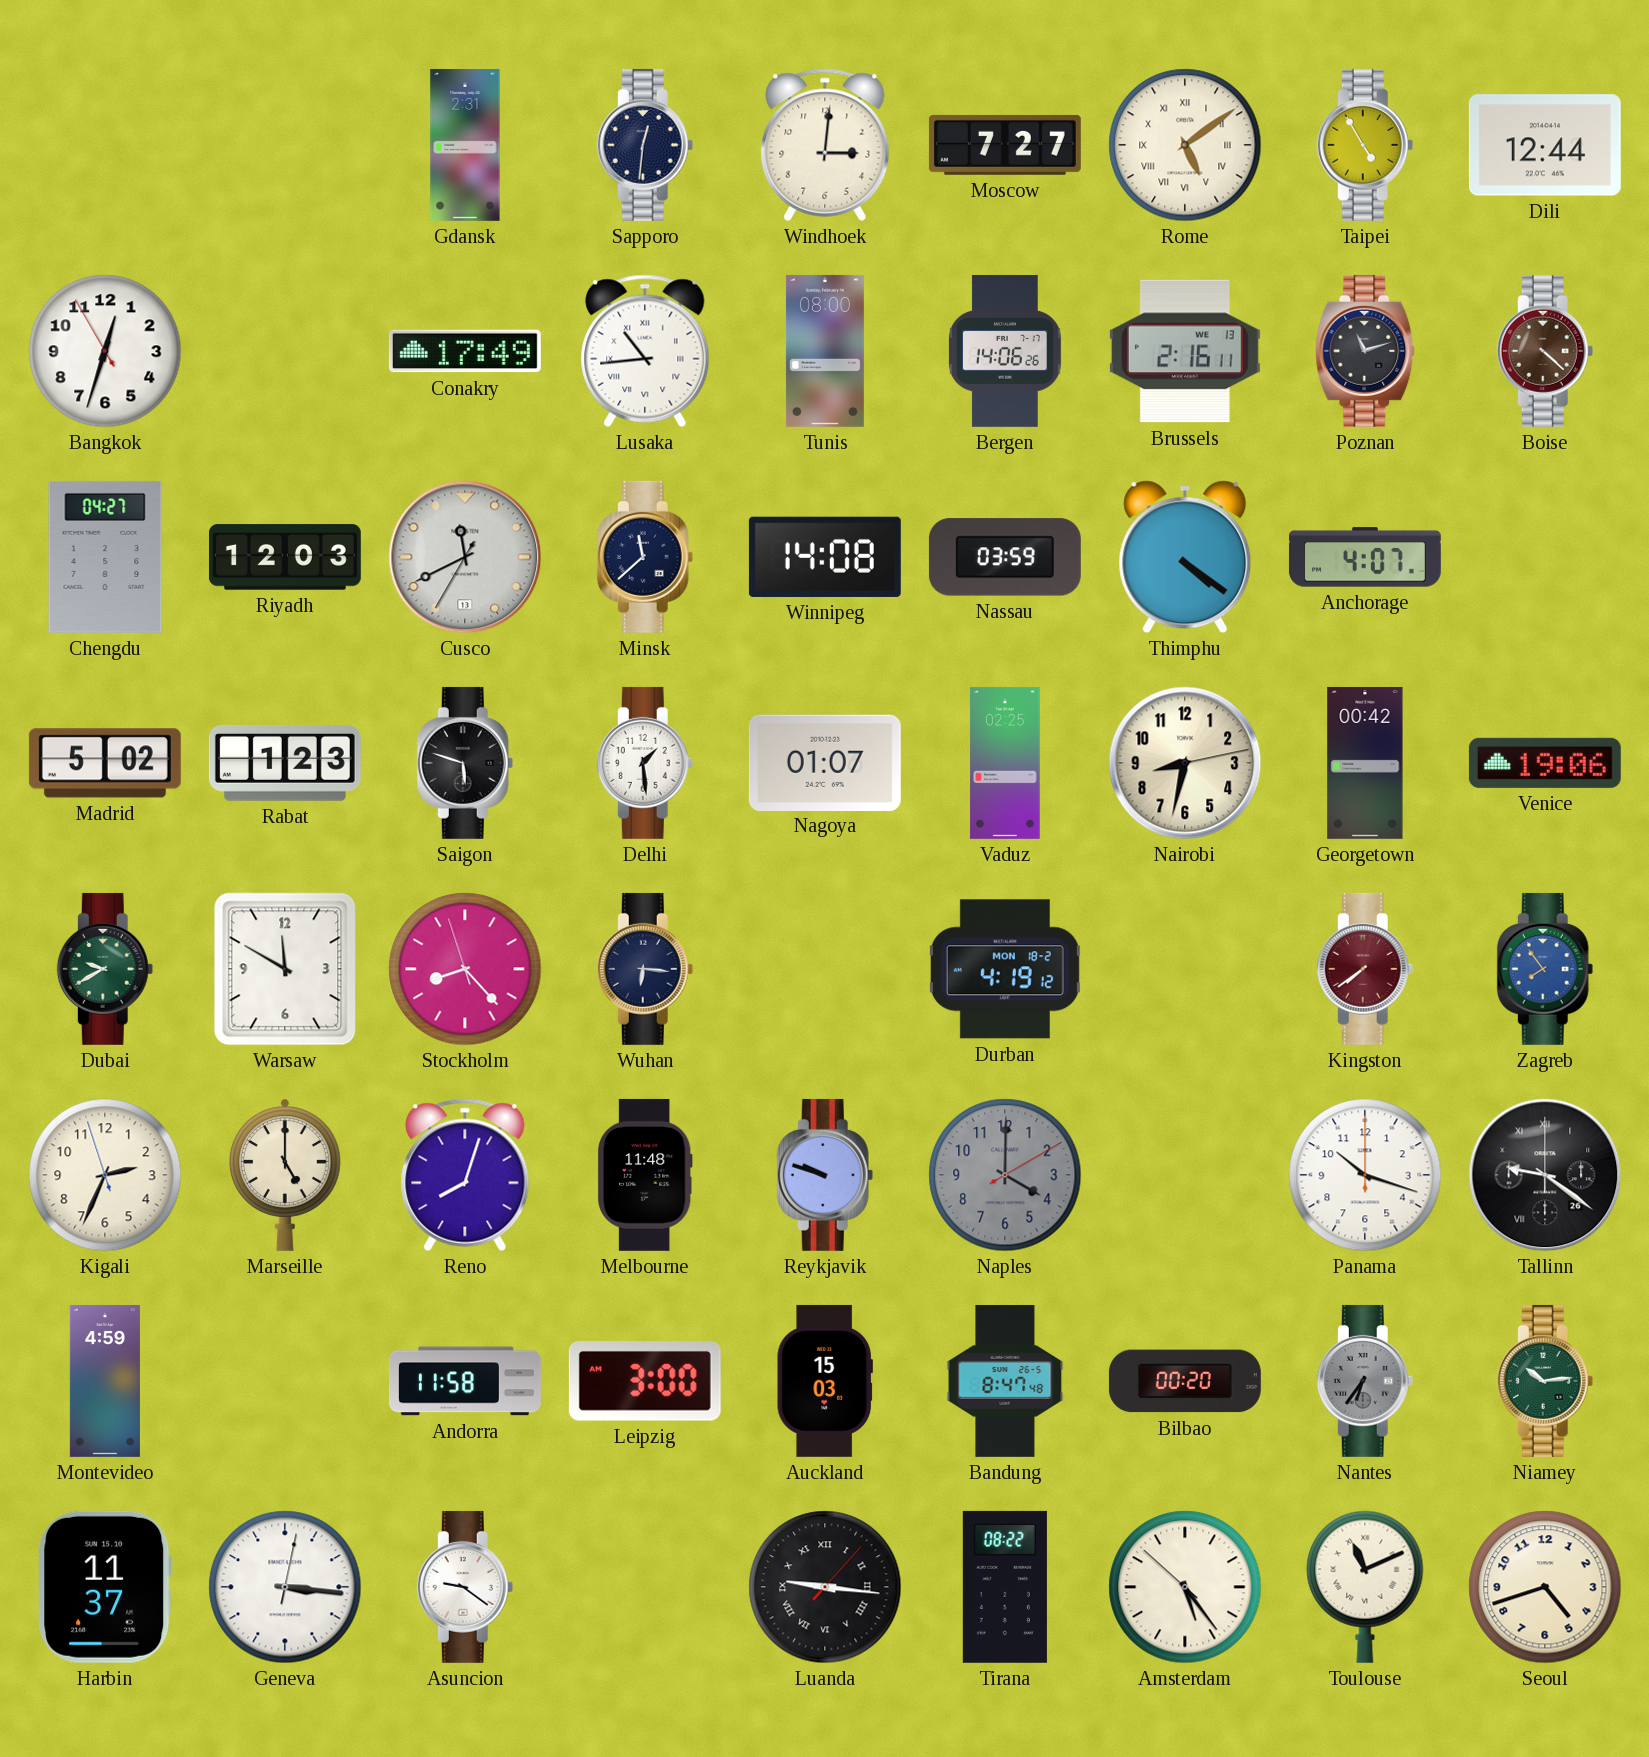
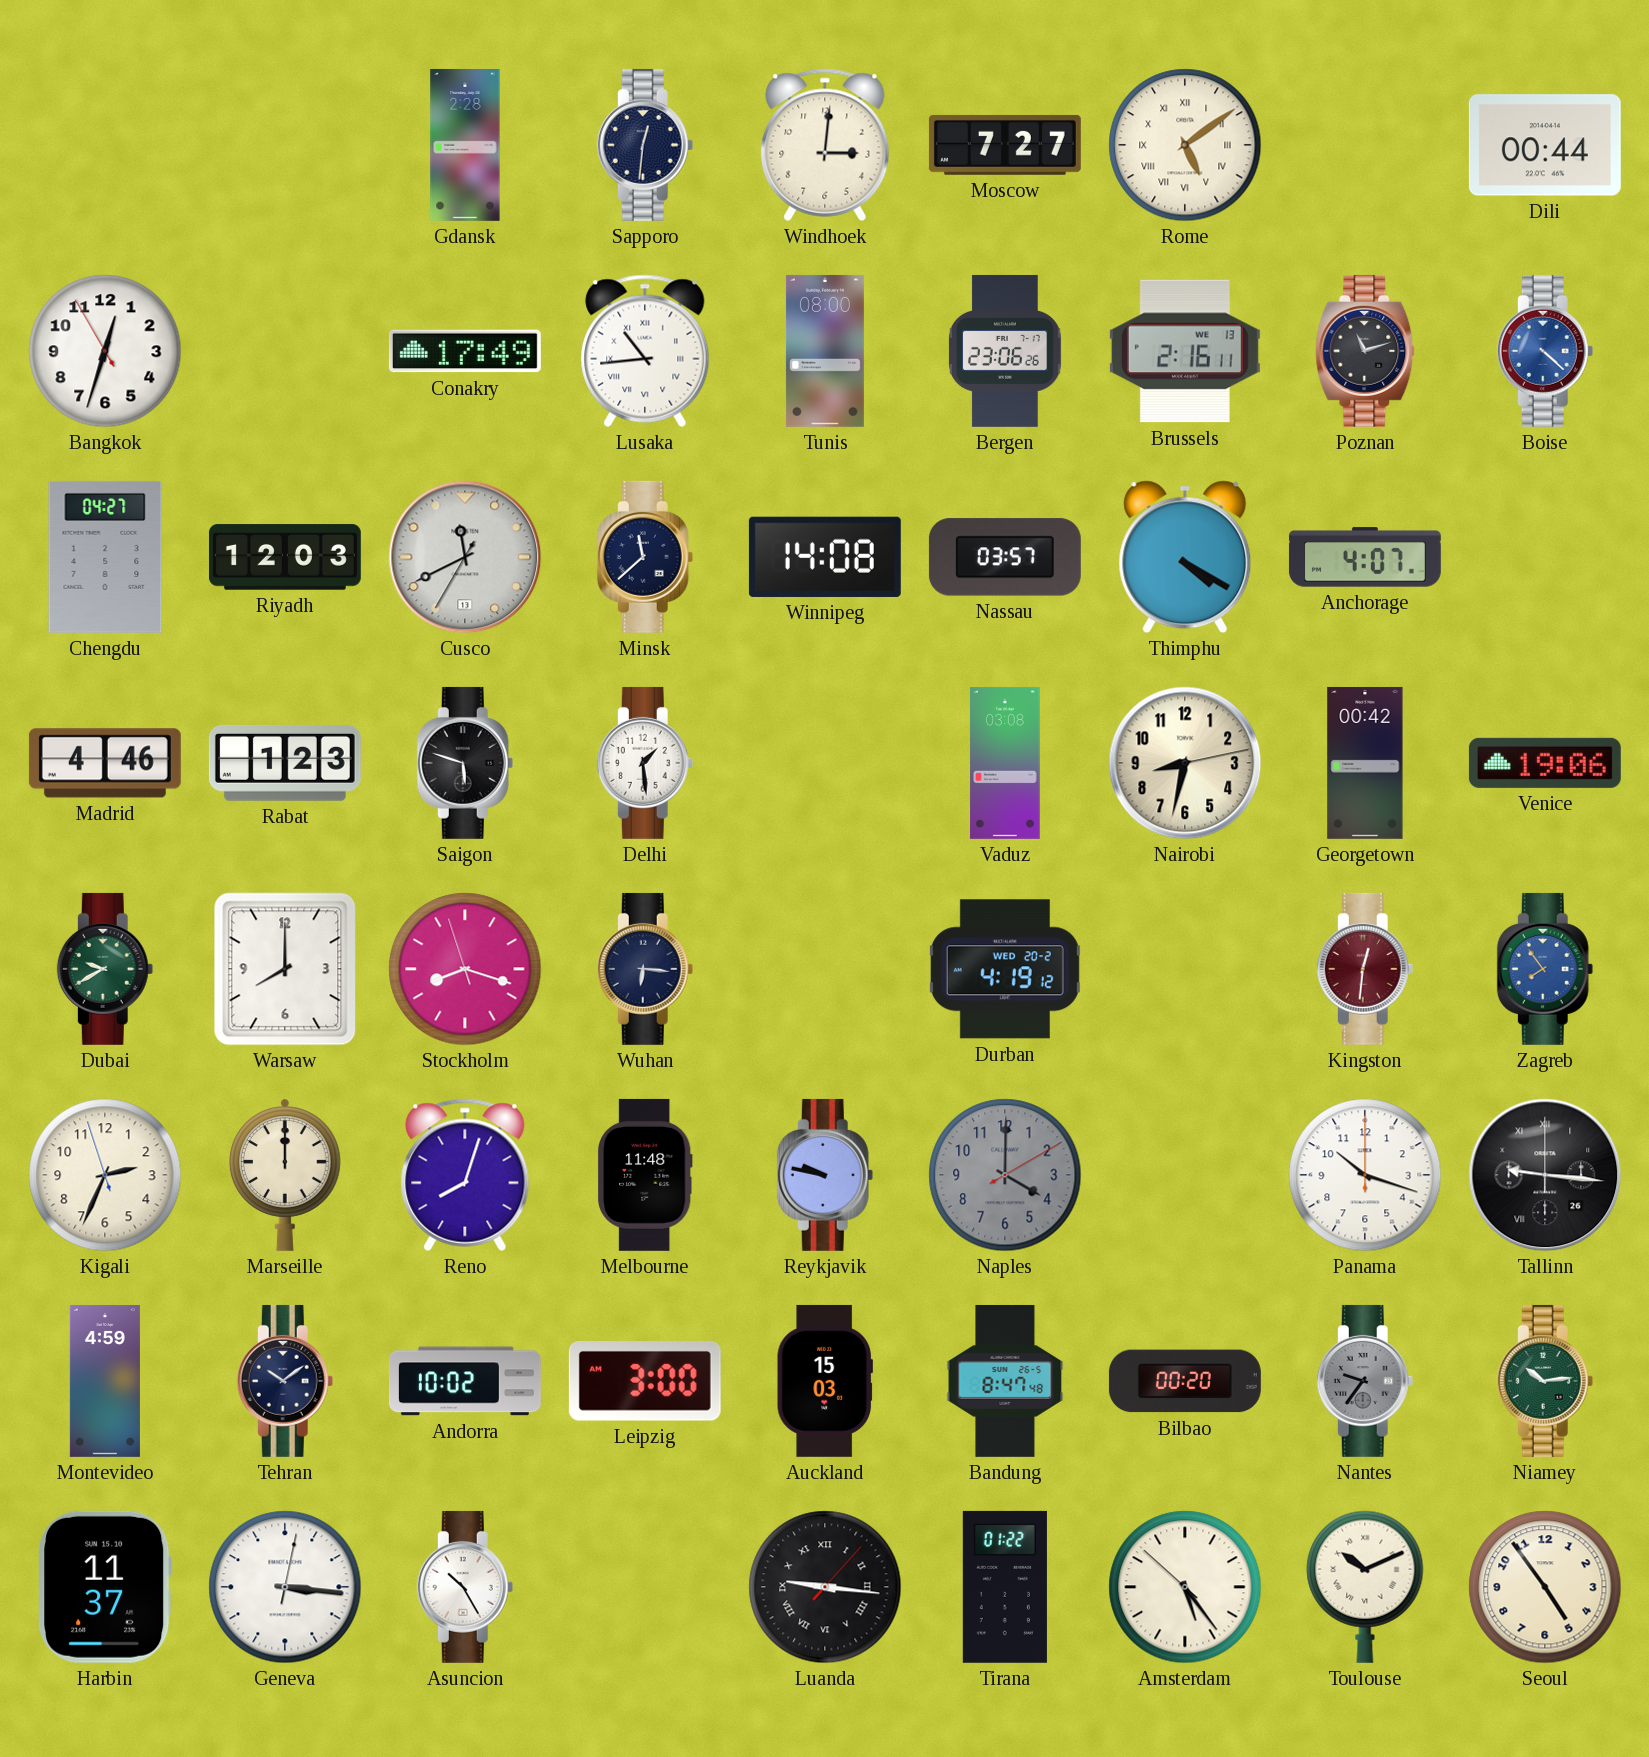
Gdansk: 2:31 -> 2:28
Taipei: 4:55 -> none
Dili: 12:44 -> 00:44
Bergen: 14:06 -> 23:06
Boise dial: brown -> blue
Nassau: 03:59 -> 03:57
Thimphu: 4:21 -> 4:20
Madrid: 5:02 -> 4:46
Nagoya: 01:07 -> none
Vaduz: 02:25 -> 03:08
Warsaw: 11:50 -> 8:00
Stockholm: 8:22 -> 8:17
Durban date: MON 18-2 -> WED 20-2
Kingston: 7:39 -> 12:31
Marseille: 5:00 -> 12:00
Reykjavik: 9:48 -> 9:47
Tallinn: 9:21 -> 9:16
Tehran: none -> 10:09
Andorra: 11:58 -> 10:02
Nantes: 6:36 -> 9:36
Asuncion: 9:21 -> 10:25
Tirana: 08:22 -> 01:22
Toulouse: 11:11 -> 10:11
Seoul: 4:42 -> 4:54
